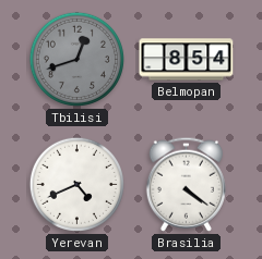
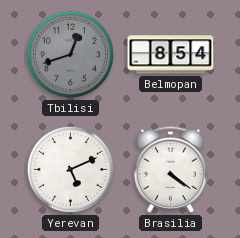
Yerevan: 4:41 -> 5:11
